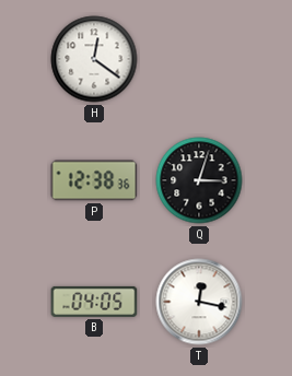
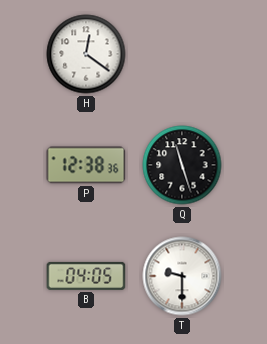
Q: 3:03 -> 11:27
T: 12:17 -> 9:30
